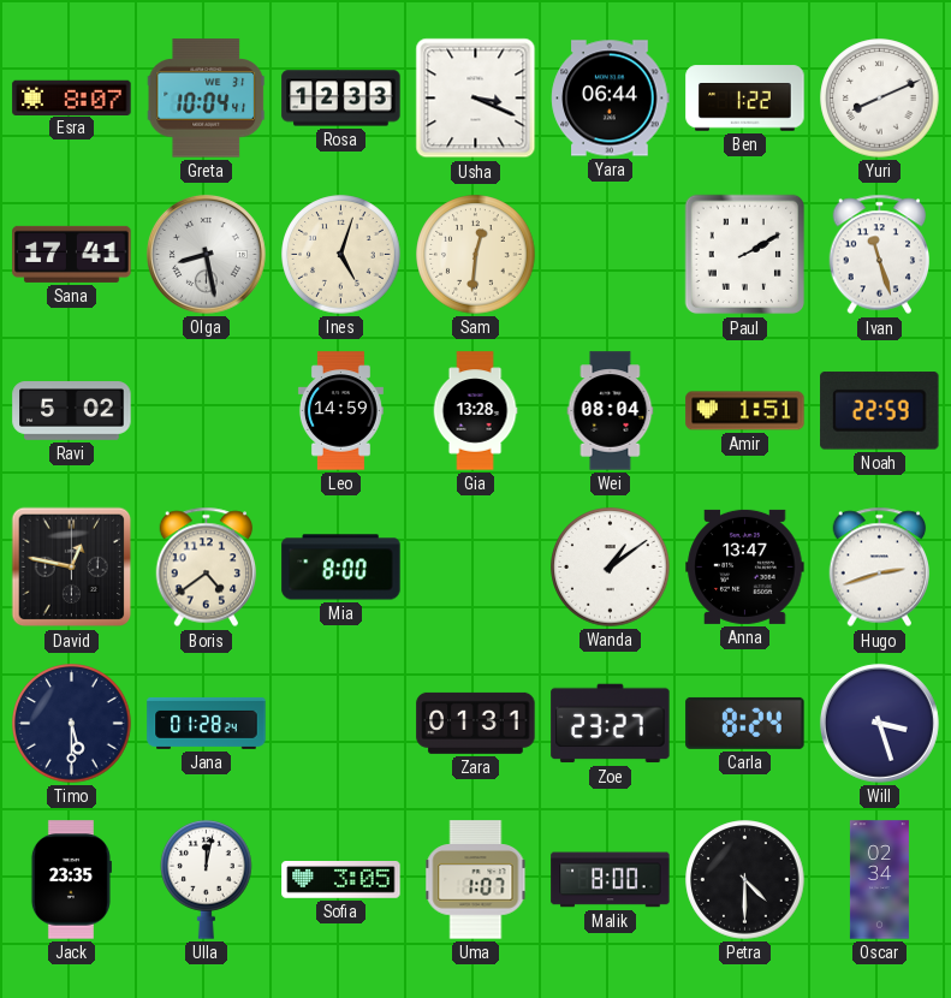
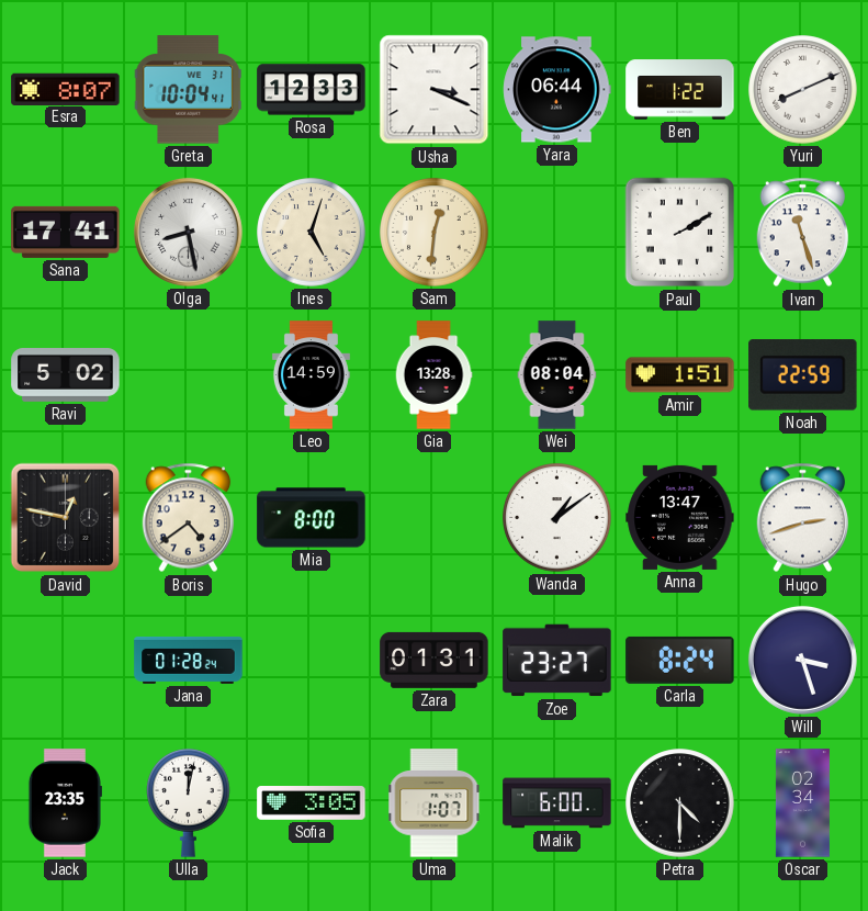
Timo: 5:30 -> none
Malik: 8:00 -> 6:00
